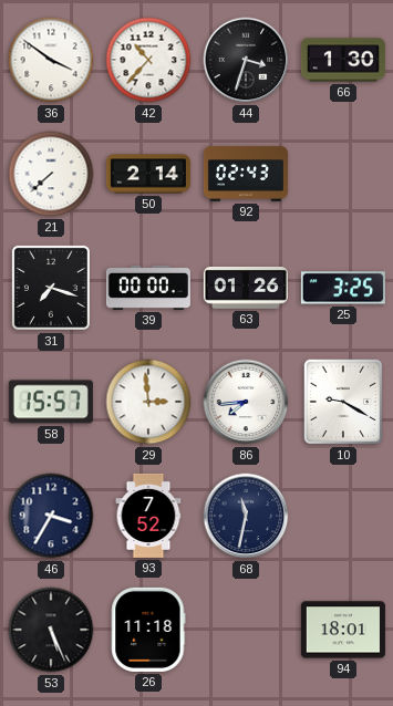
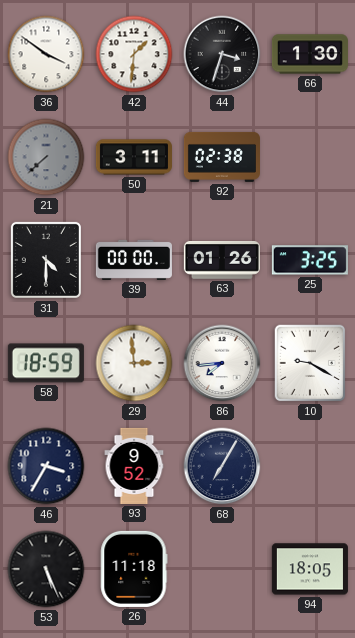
42: 10:37 -> 1:31
21 dial: white -> grey
50: 2:14 -> 3:11
92: 02:43 -> 02:38
31: 7:18 -> 4:30
58: 15:57 -> 18:59
93: 7:52 -> 9:52
68: 11:32 -> 7:05
94: 18:01 -> 18:05
